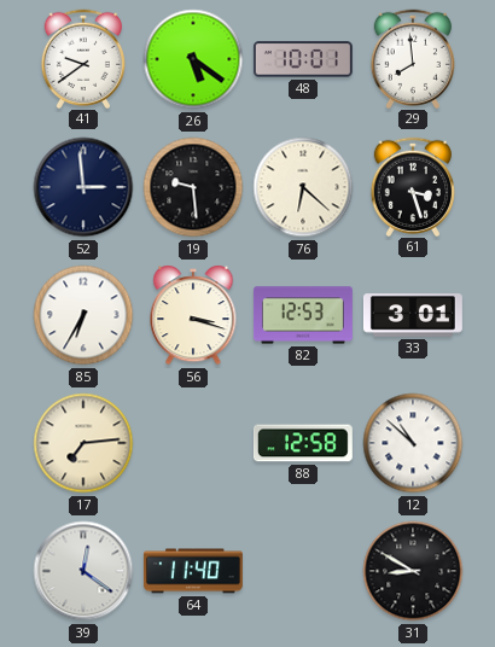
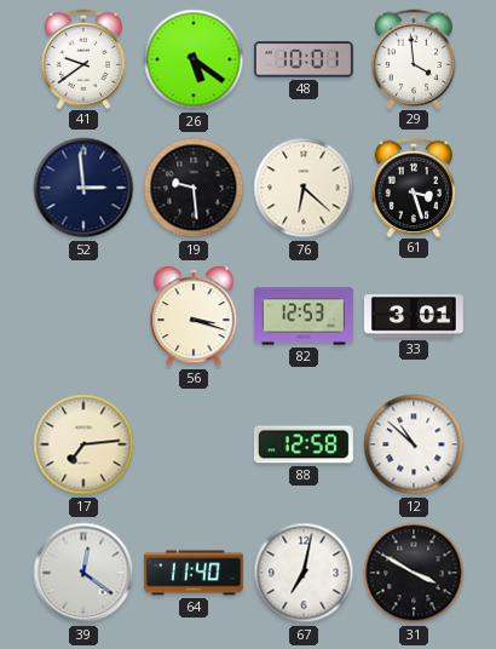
29: 7:59 -> 3:59
85: 6:35 -> none
67: none -> 7:02
31: 8:50 -> 3:50
